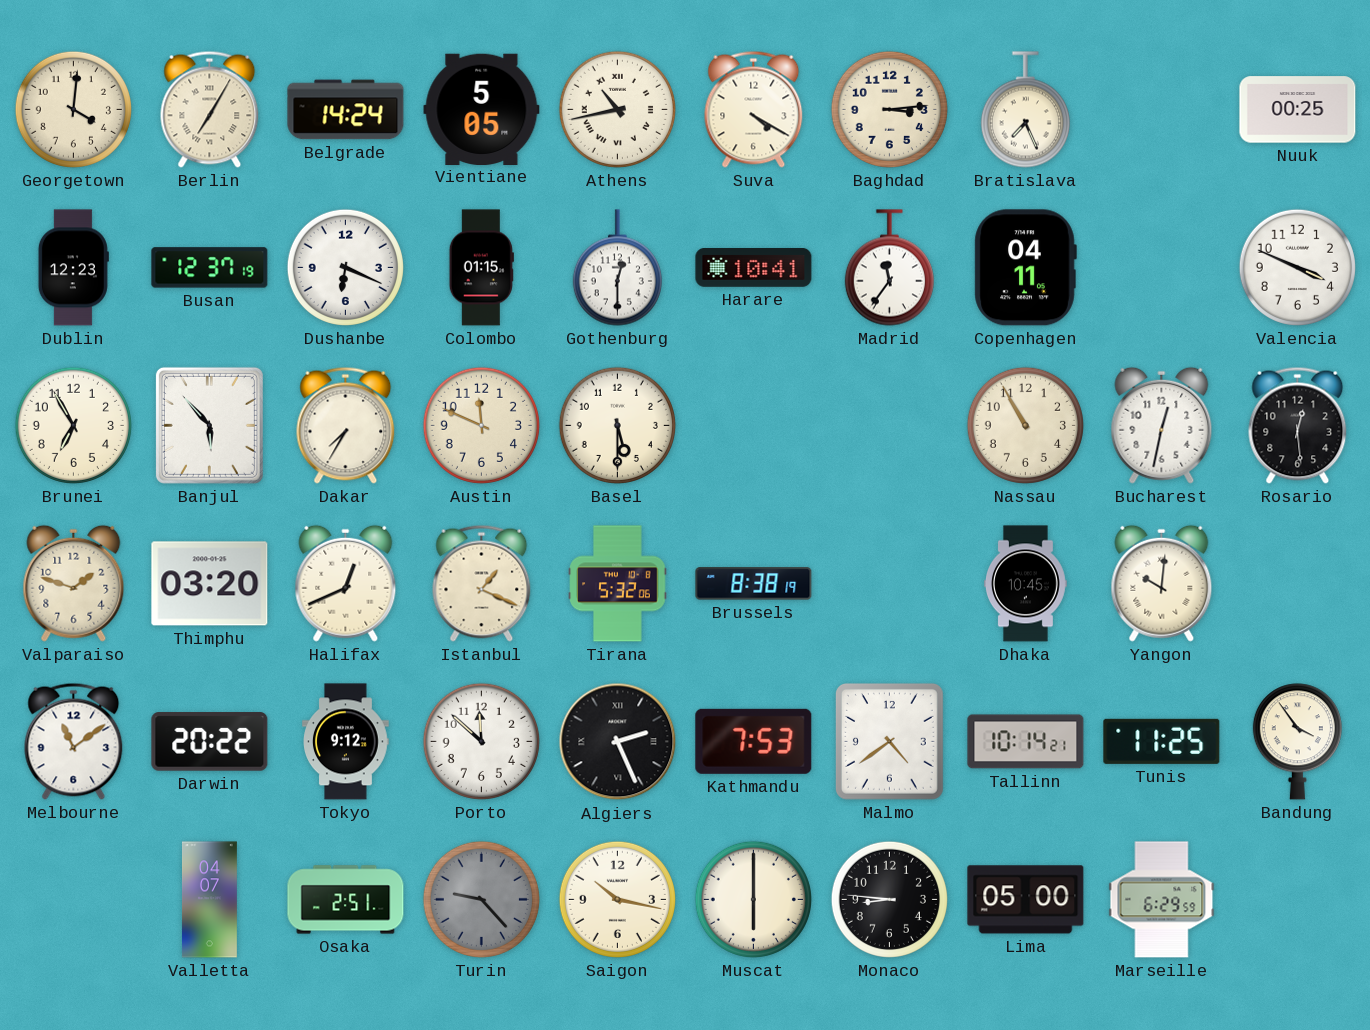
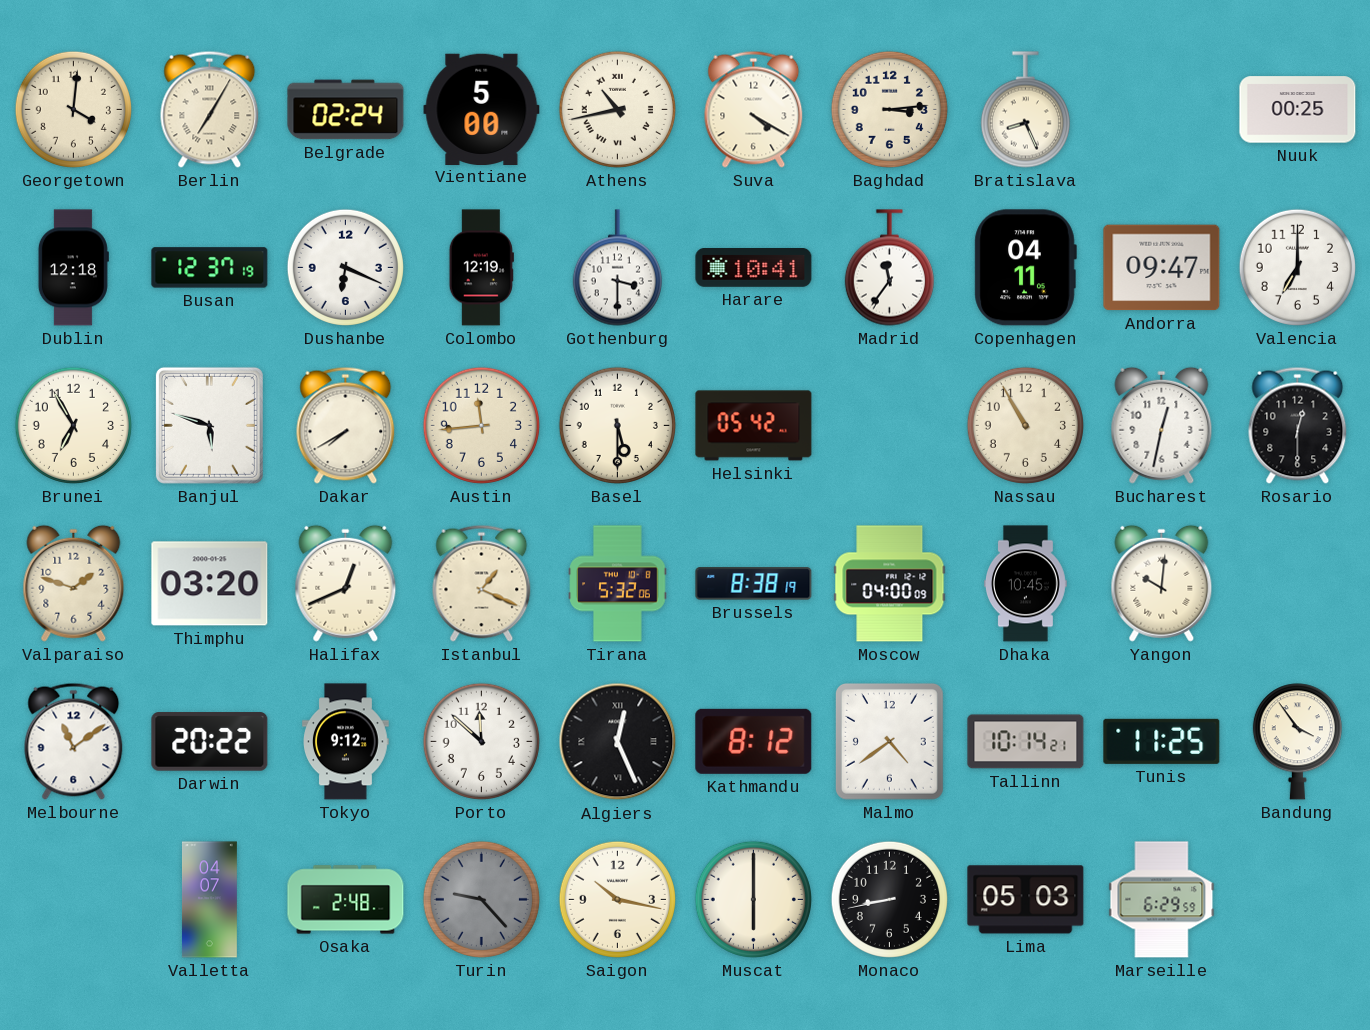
Belgrade: 14:24 -> 02:24
Vientiane: 5:05 -> 5:00
Bratislava: 7:26 -> 8:26
Dublin: 12:23 -> 12:18
Colombo: 01:15 -> 12:19
Gothenburg: 12:30 -> 3:30
Andorra: none -> 09:47
Valencia: 3:49 -> 7:00
Banjul: 5:53 -> 5:48
Dakar: 7:35 -> 7:40
Austin: 11:49 -> 11:44
Helsinki: none -> 05:42
Rosario: 12:29 -> 12:30
Moscow: none -> 04:00
Algiers: 2:26 -> 12:26
Kathmandu: 7:53 -> 8:12
Osaka: 2:51 -> 2:48
Monaco: 8:46 -> 8:43
Lima: 05:00 -> 05:03
